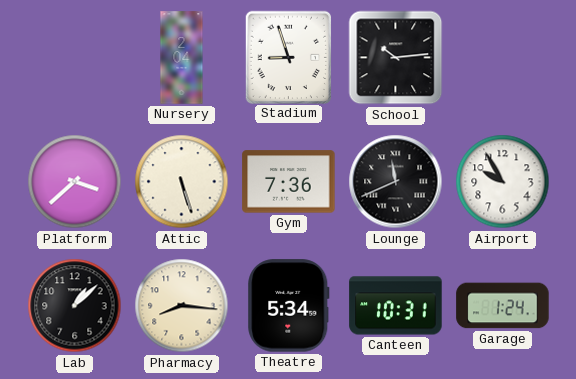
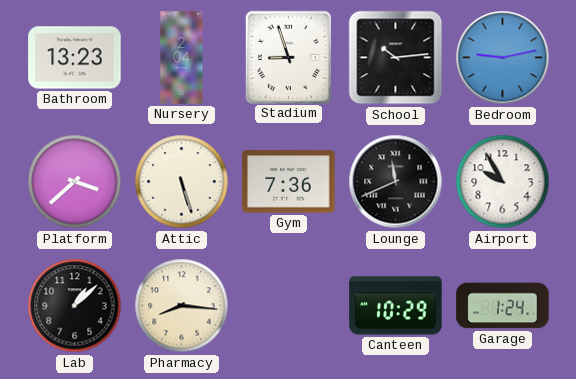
Bathroom: none -> 13:23
Bedroom: none -> 9:13
Theatre: 5:34 -> none
Canteen: 10:31 -> 10:29
